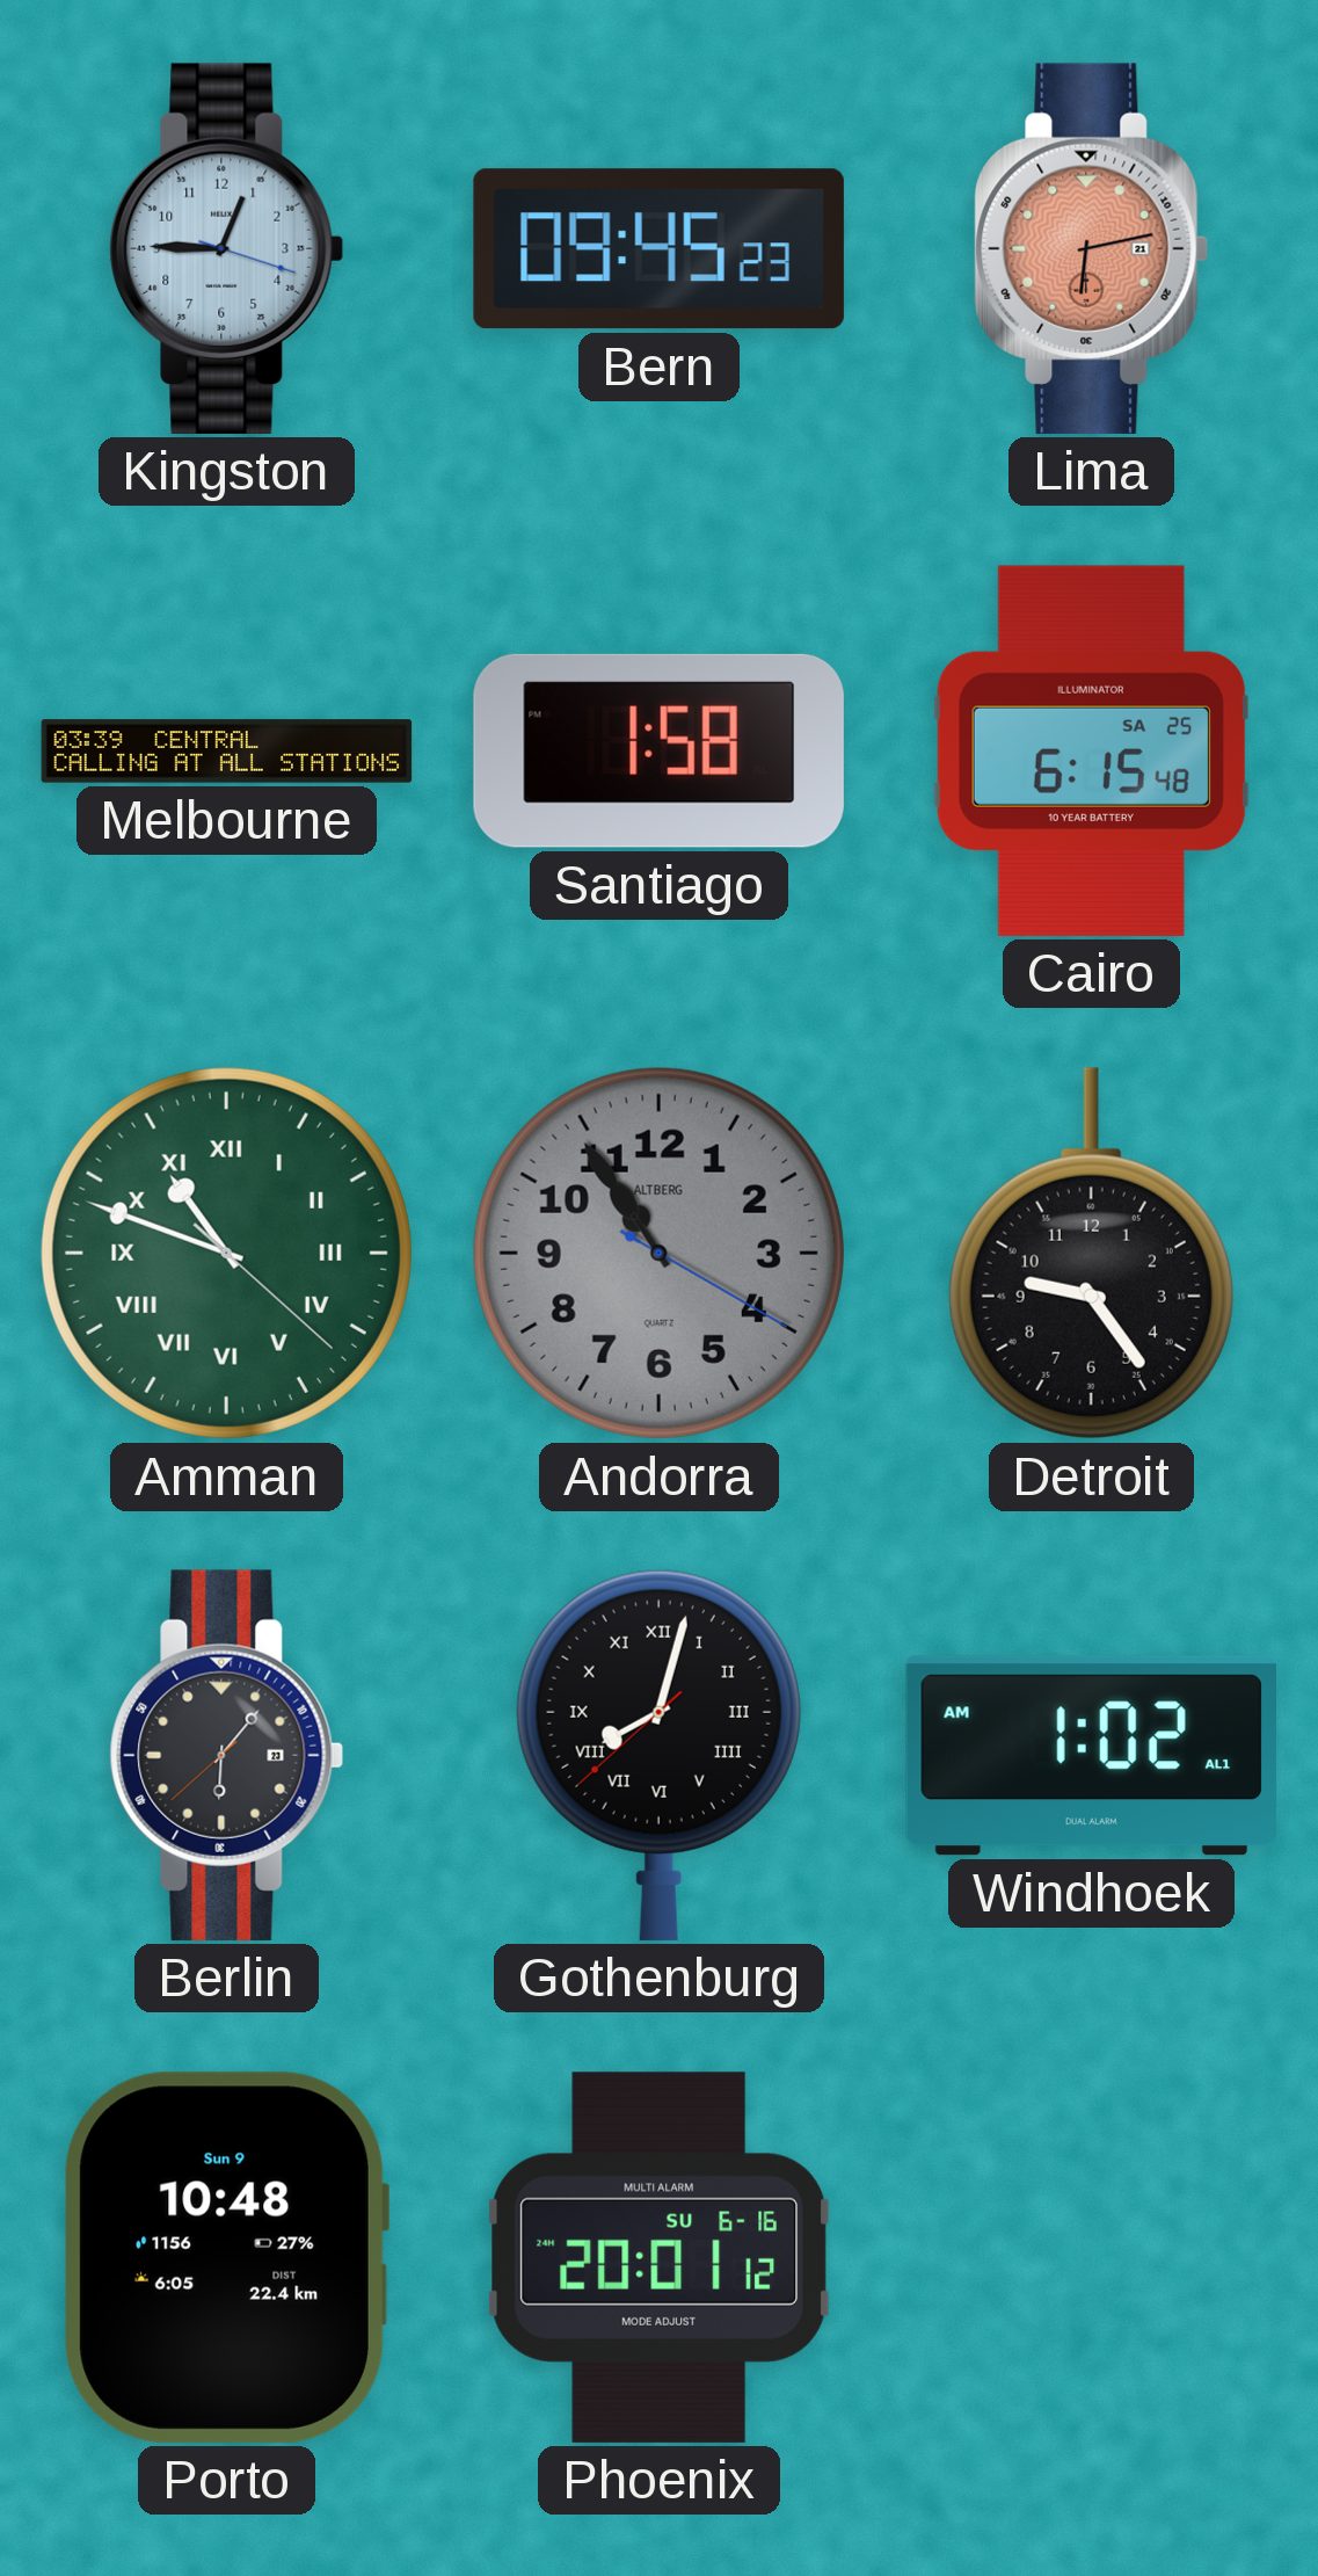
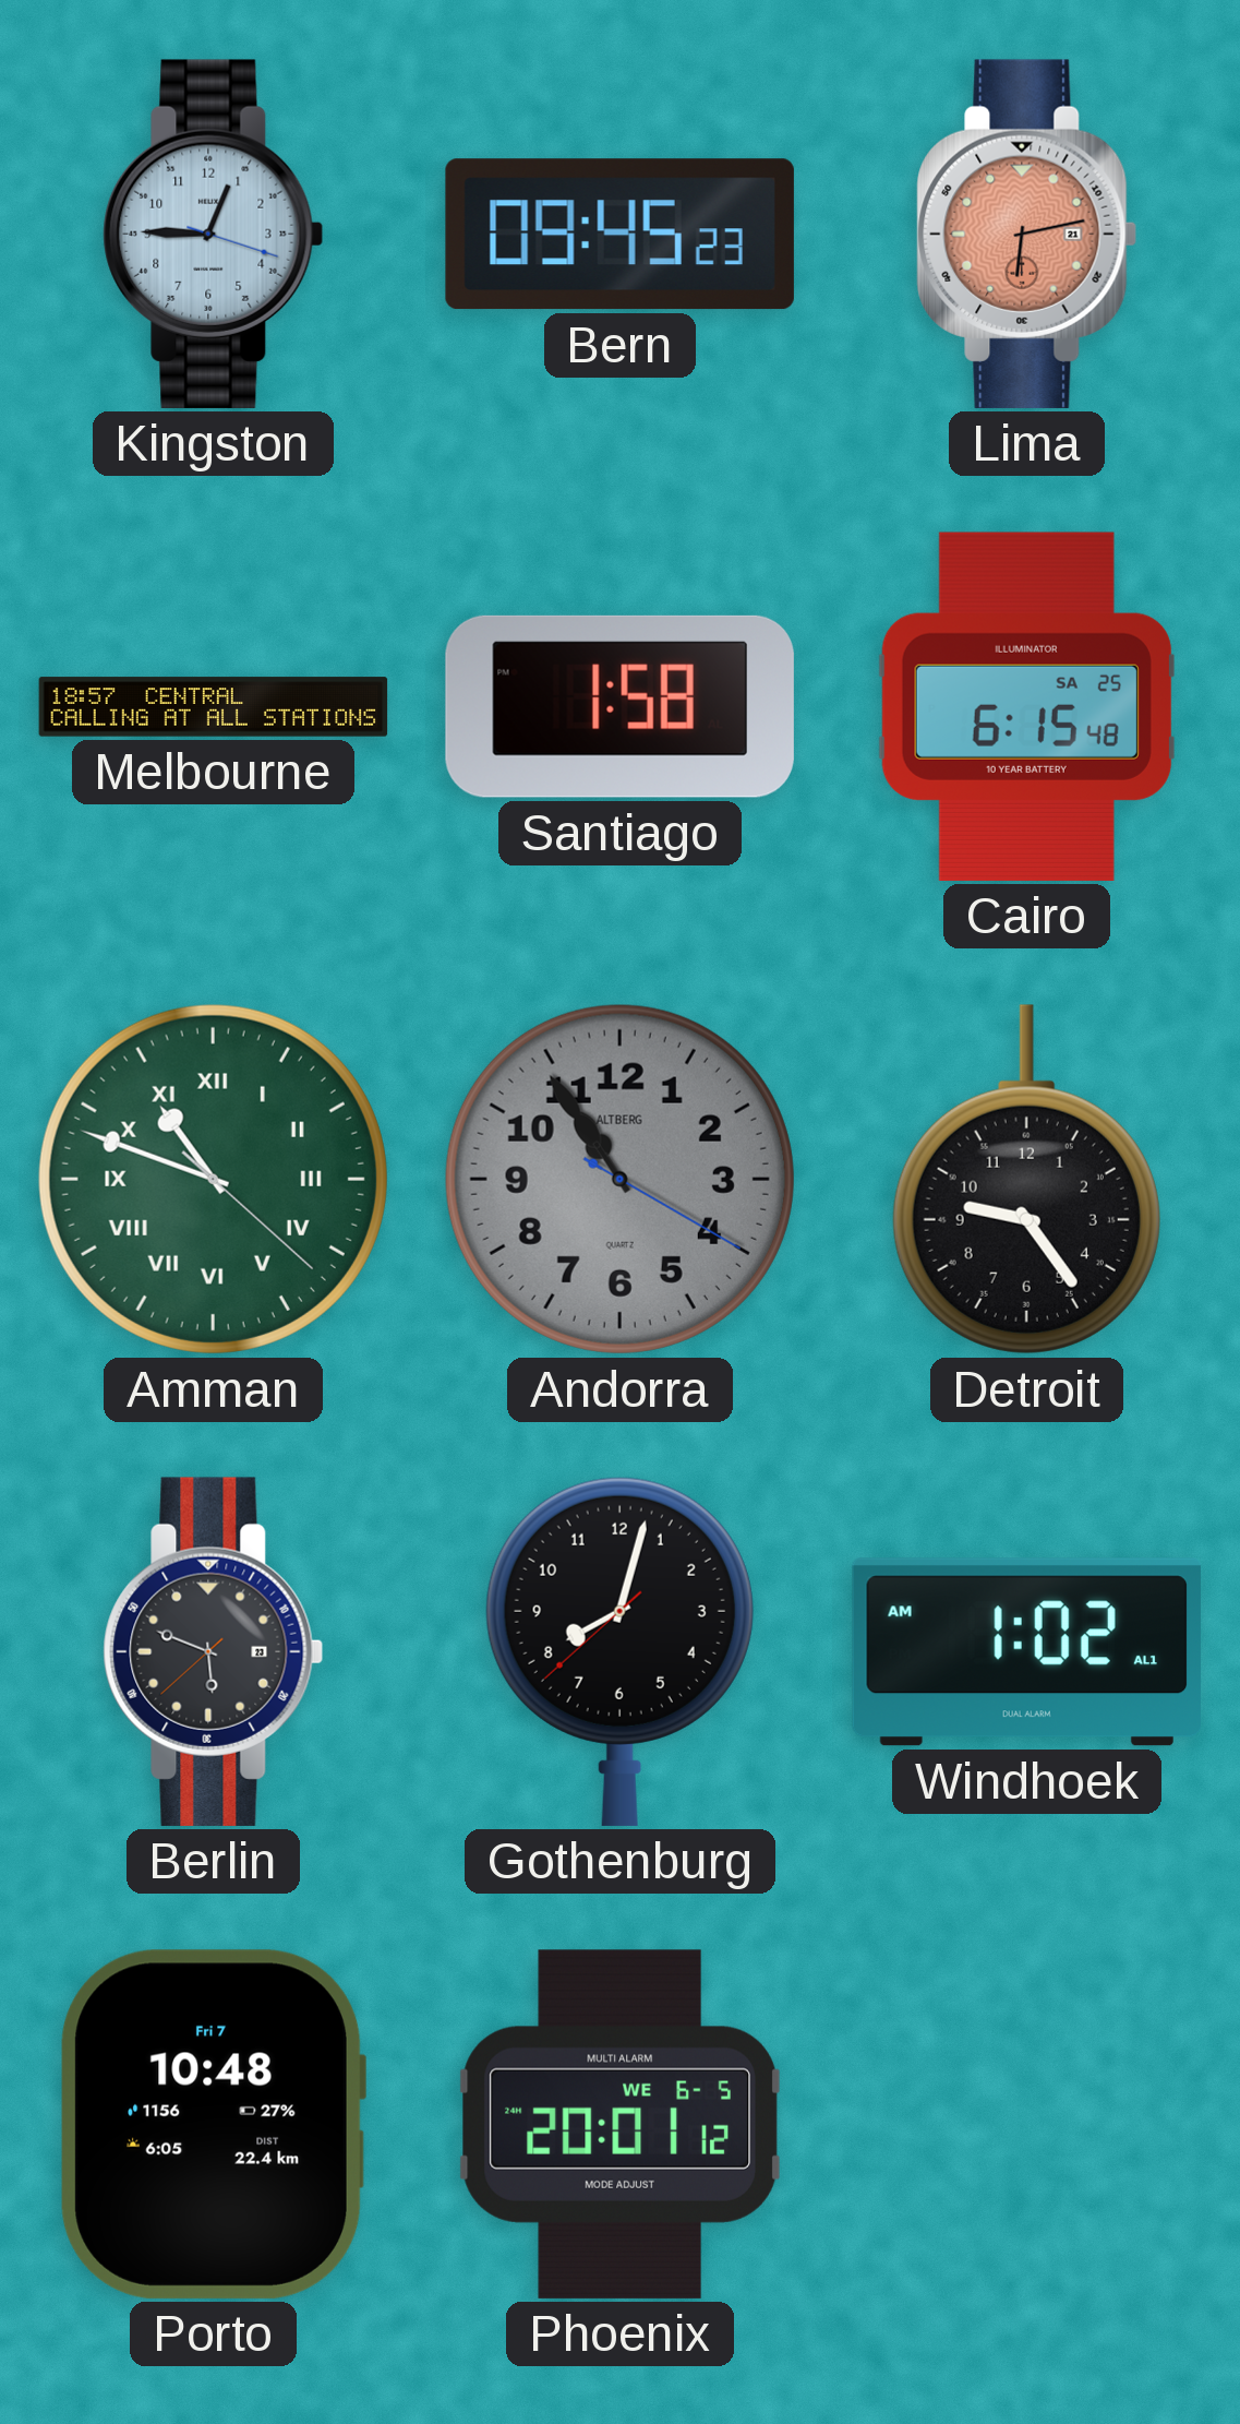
Melbourne: 03:39 -> 18:57
Berlin: 6:06 -> 5:48
Gothenburg numerals: Roman -> Arabic
Porto date: Sun 9 -> Fri 7
Phoenix date: SU 6-16 -> WE 6-5
